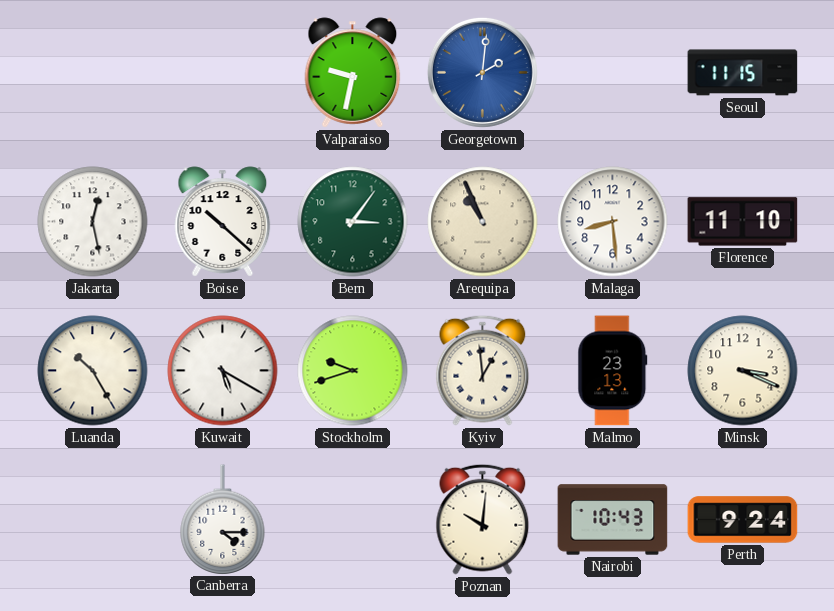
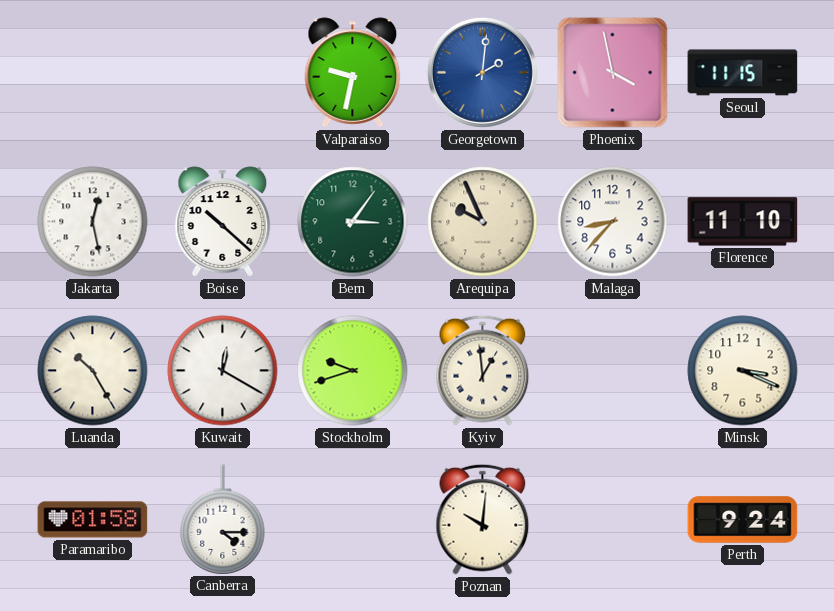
Phoenix: none -> 3:58
Arequipa: 10:56 -> 9:56
Malaga: 8:29 -> 8:37
Kuwait: 5:20 -> 12:20
Malmo: 23:13 -> none
Paramaribo: none -> 01:58
Nairobi: 10:43 -> none
